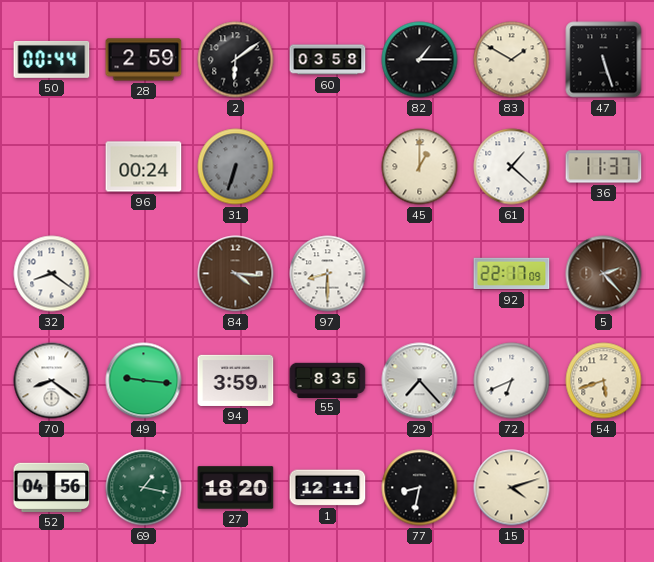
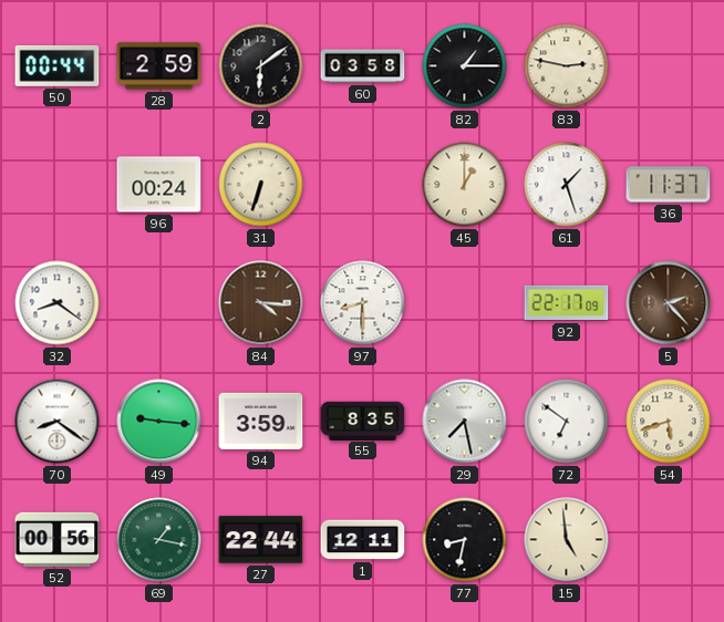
83: 1:50 -> 2:47
47: 5:27 -> none
31 dial: grey -> cream
61: 1:22 -> 1:27
29: 7:23 -> 7:28
72: 6:41 -> 6:51
52: 04:56 -> 00:56
27: 18:20 -> 22:44
15: 4:12 -> 4:59
